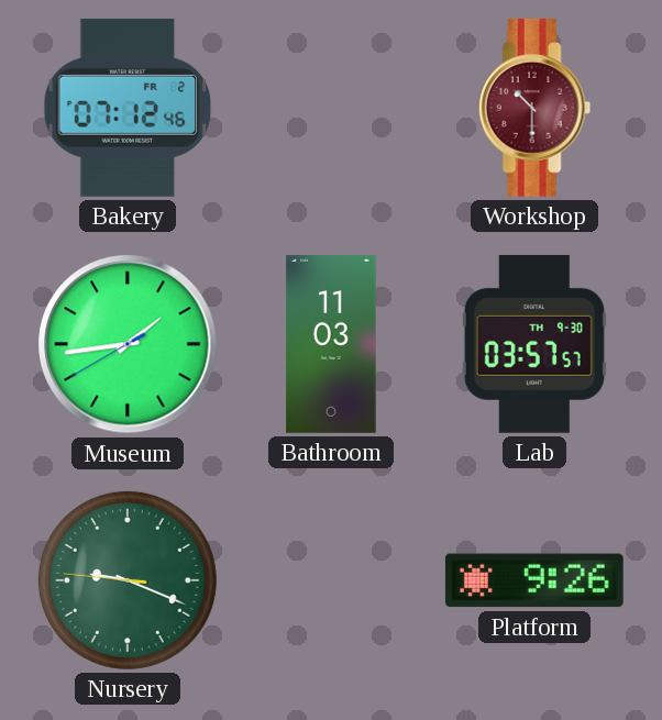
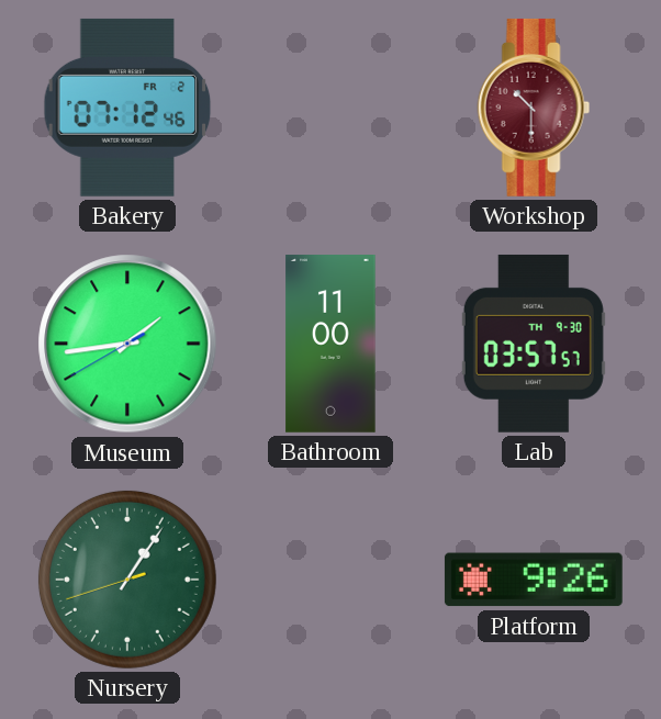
Bathroom: 11:03 -> 11:00
Nursery: 9:18 -> 1:05
